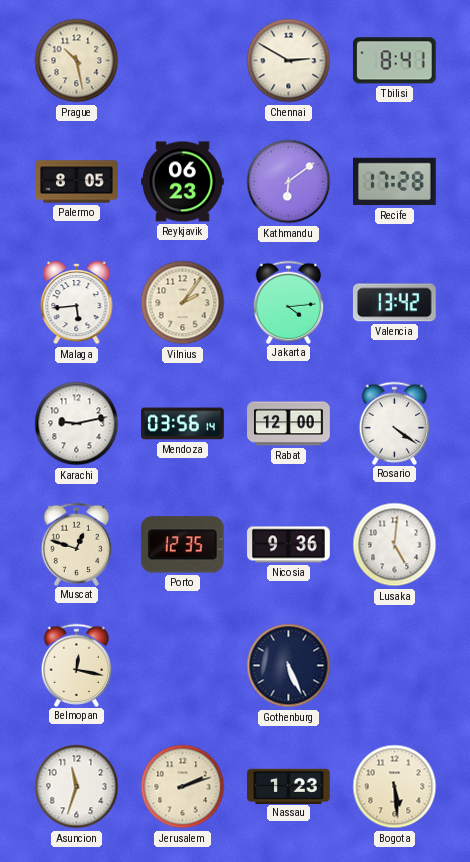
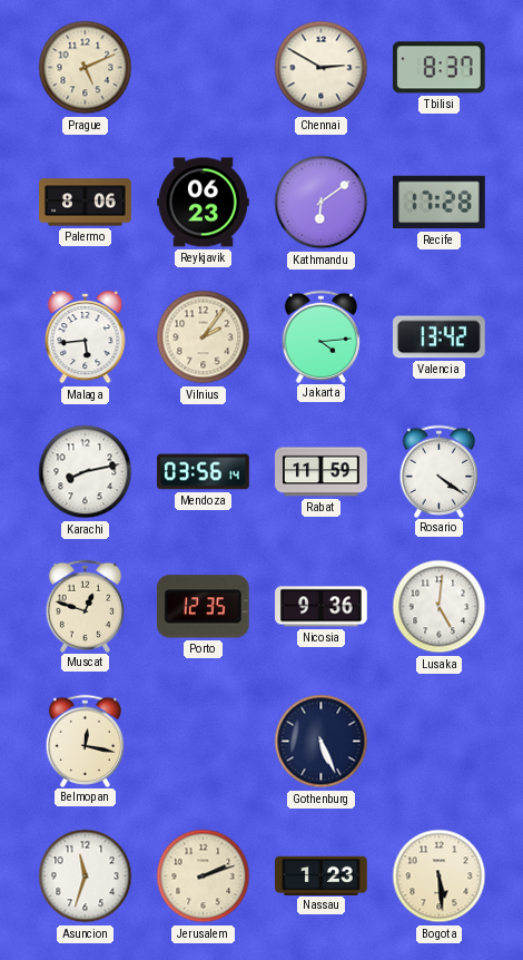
Prague: 10:28 -> 5:11
Tbilisi: 8:41 -> 8:37
Palermo: 8:05 -> 8:06
Karachi: 9:13 -> 8:13
Rabat: 12:00 -> 11:59
